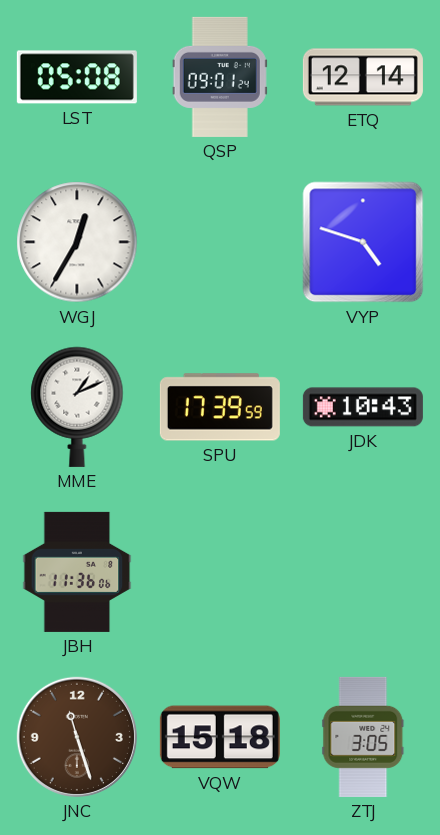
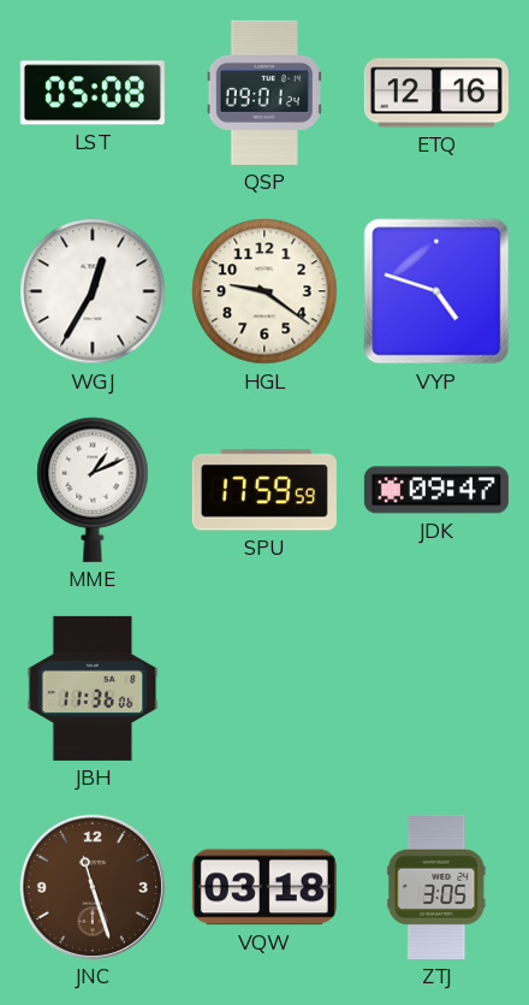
ETQ: 12:14 -> 12:16
HGL: none -> 9:21
SPU: 17:39 -> 17:59
JDK: 10:43 -> 09:47
VQW: 15:18 -> 03:18
